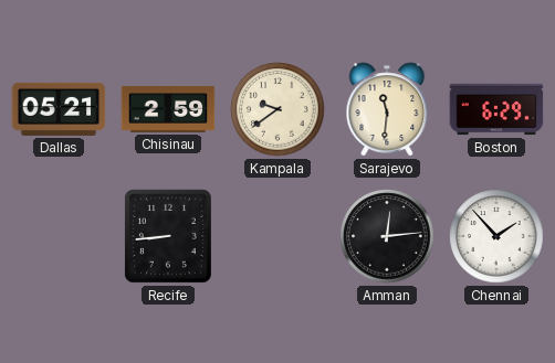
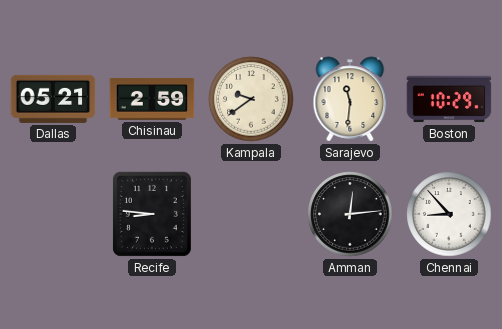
Boston: 6:29 -> 10:29
Recife: 8:44 -> 8:46
Chennai: 1:53 -> 8:53
